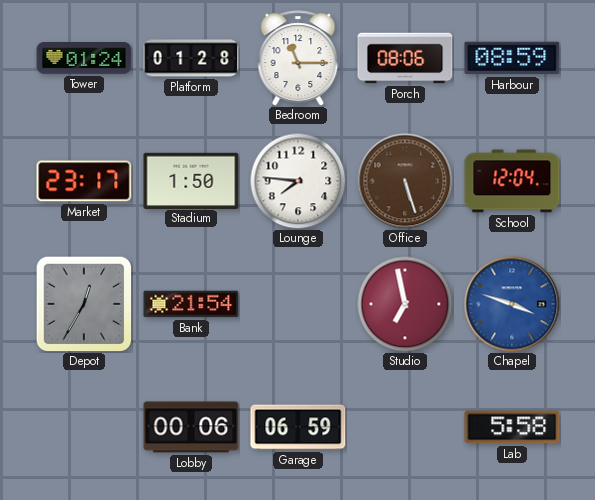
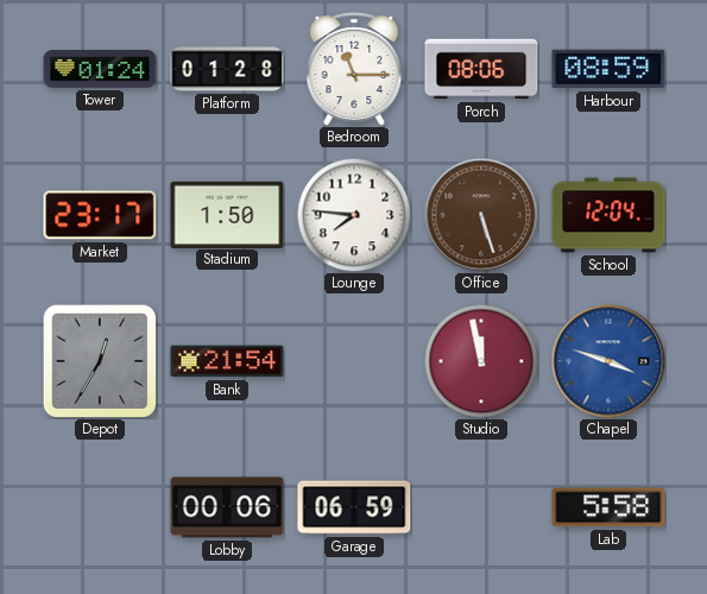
Studio: 6:58 -> 11:58
